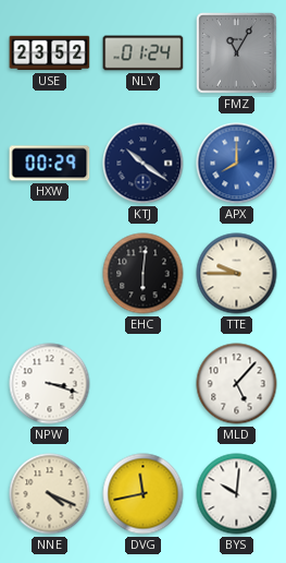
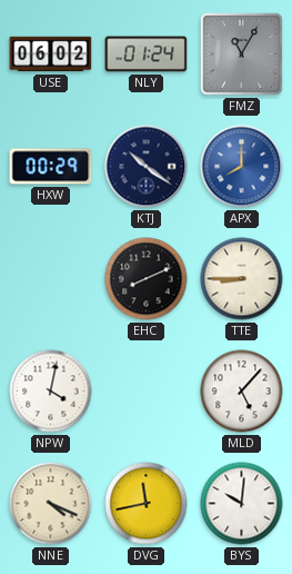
USE: 23:52 -> 06:02
EHC: 6:01 -> 8:11
TTE: 9:45 -> 8:45
NPW: 3:18 -> 4:02
